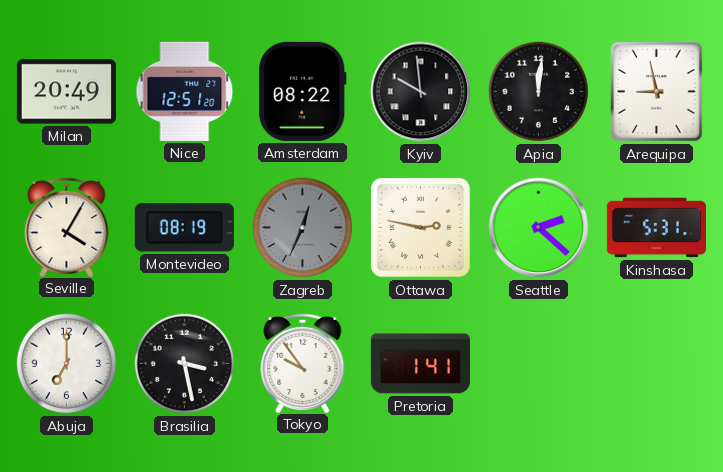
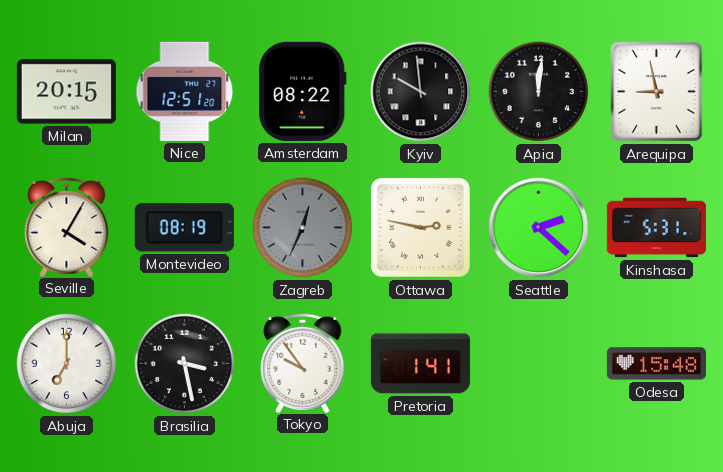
Milan: 20:49 -> 20:15
Odesa: none -> 15:48
